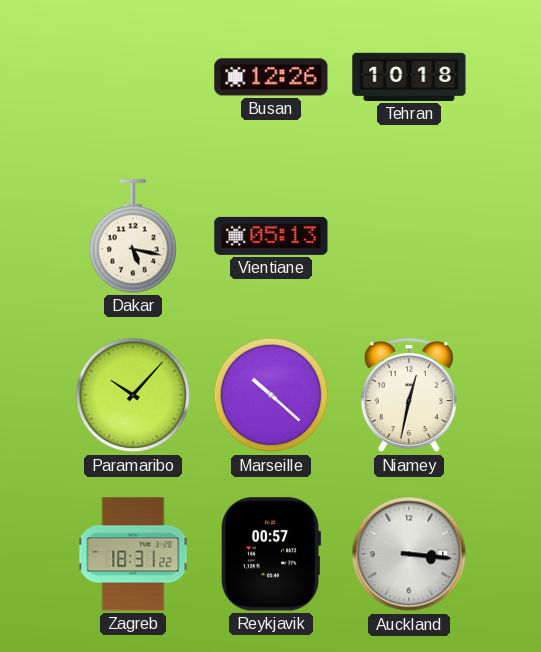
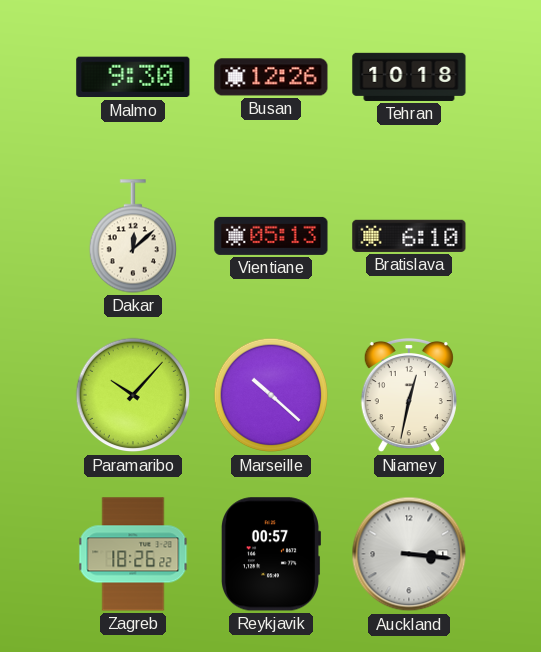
Malmo: none -> 9:30
Dakar: 5:17 -> 12:08
Bratislava: none -> 6:10
Zagreb: 18:31 -> 18:26
